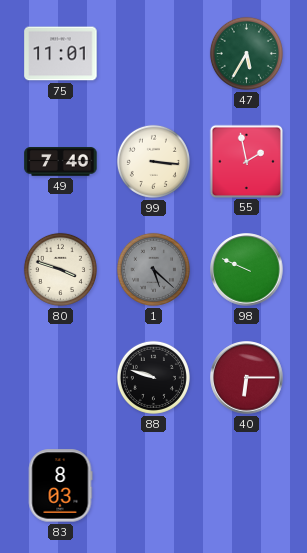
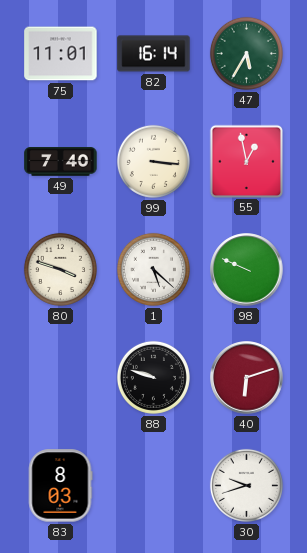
82: none -> 16:14
55: 1:58 -> 12:58
1 dial: grey -> white
40: 6:15 -> 6:12
30: none -> 9:42
